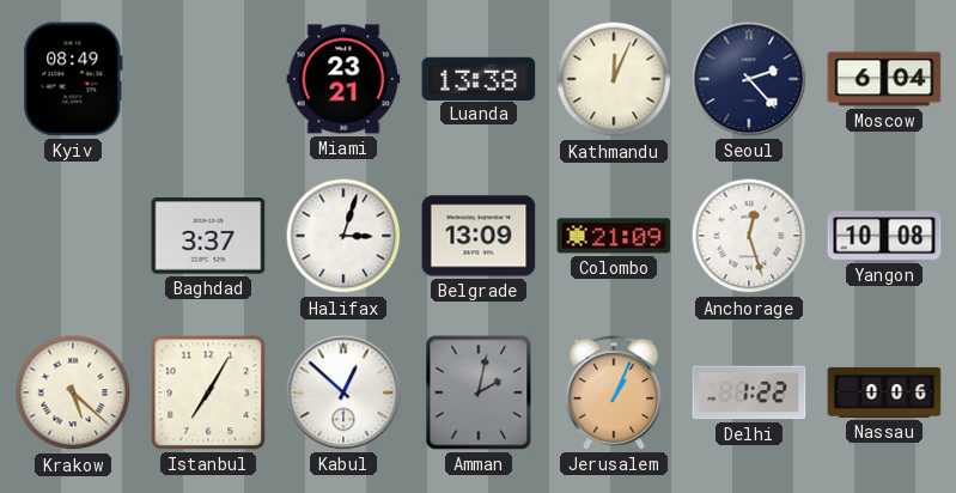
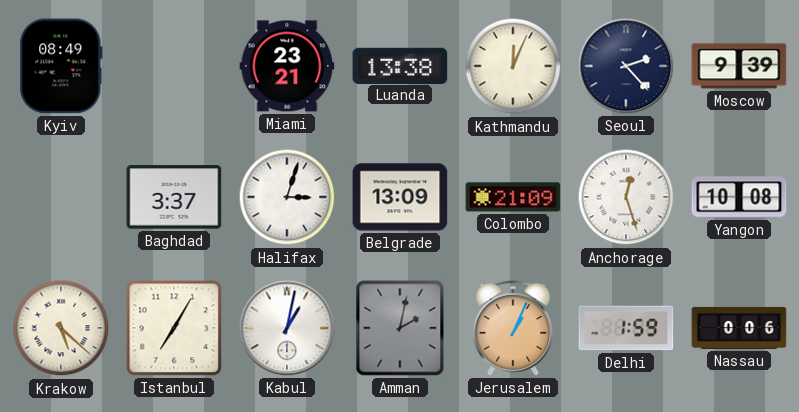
Moscow: 6:04 -> 9:39
Kabul: 12:52 -> 1:02
Delhi: 1:22 -> 1:59
